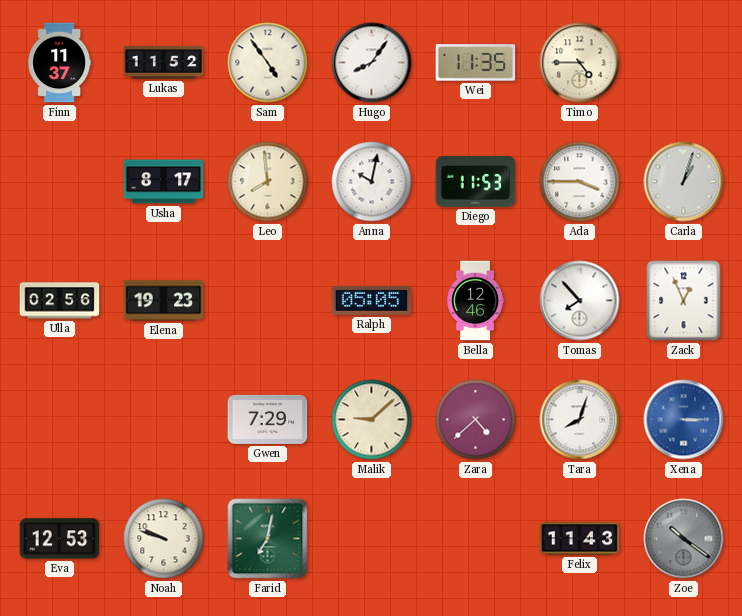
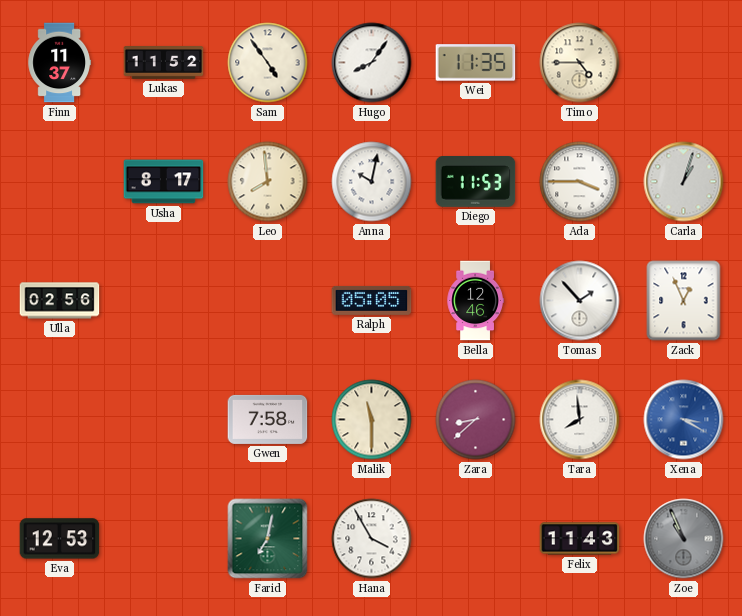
Elena: 19:23 -> none
Tomas: 7:53 -> 1:53
Gwen: 7:29 -> 7:58
Malik: 9:08 -> 11:30
Zara: 4:38 -> 8:38
Tara: 8:03 -> 7:59
Xena: 3:15 -> 3:20
Noah: 9:48 -> none
Hana: none -> 3:55
Zoe: 10:21 -> 10:56
